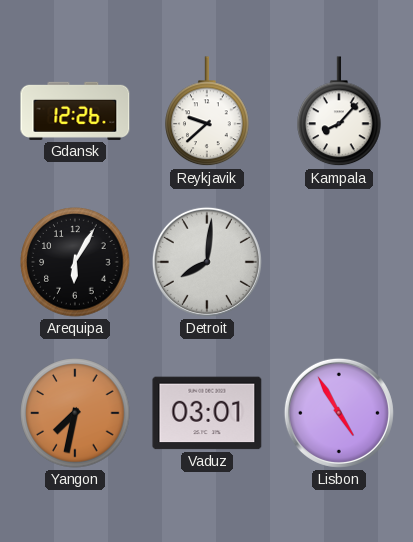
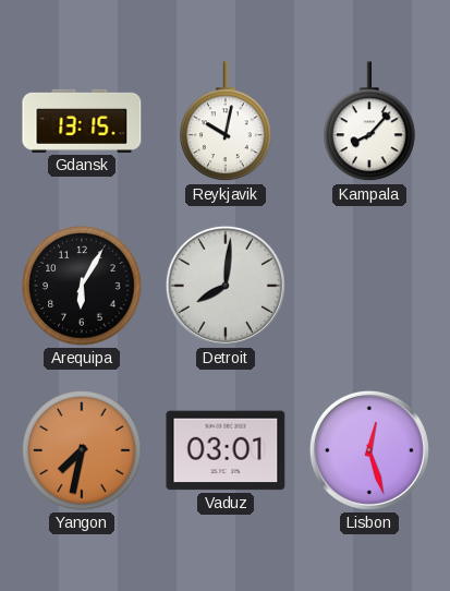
Gdansk: 12:26 -> 13:15
Reykjavik: 9:38 -> 10:02
Lisbon: 4:55 -> 12:27
